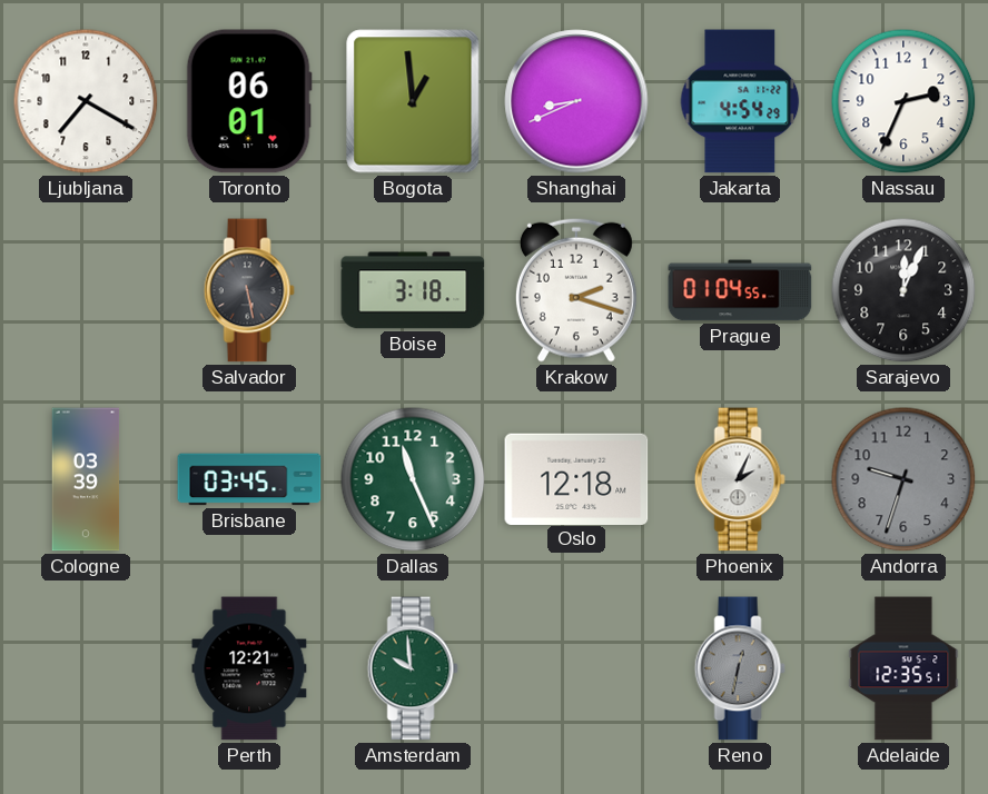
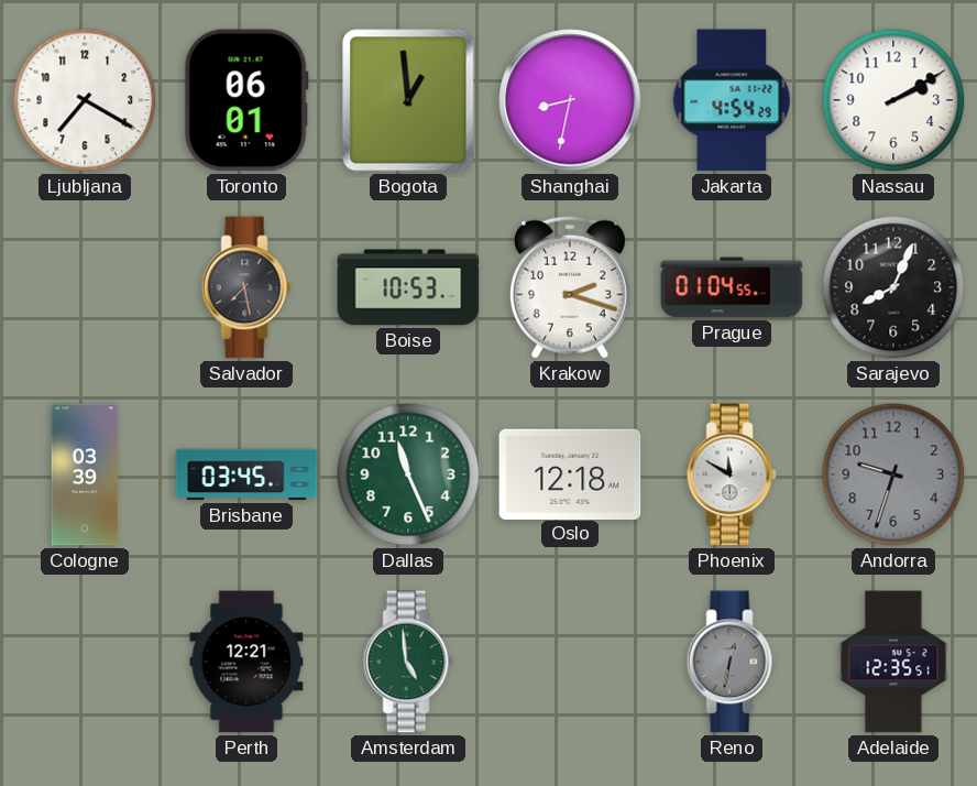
Shanghai: 8:41 -> 8:32
Nassau: 2:34 -> 2:10
Salvador: 5:28 -> 7:28
Boise: 3:18 -> 10:53
Sarajevo: 12:04 -> 8:04
Phoenix: 2:04 -> 11:50
Amsterdam: 9:59 -> 4:59
